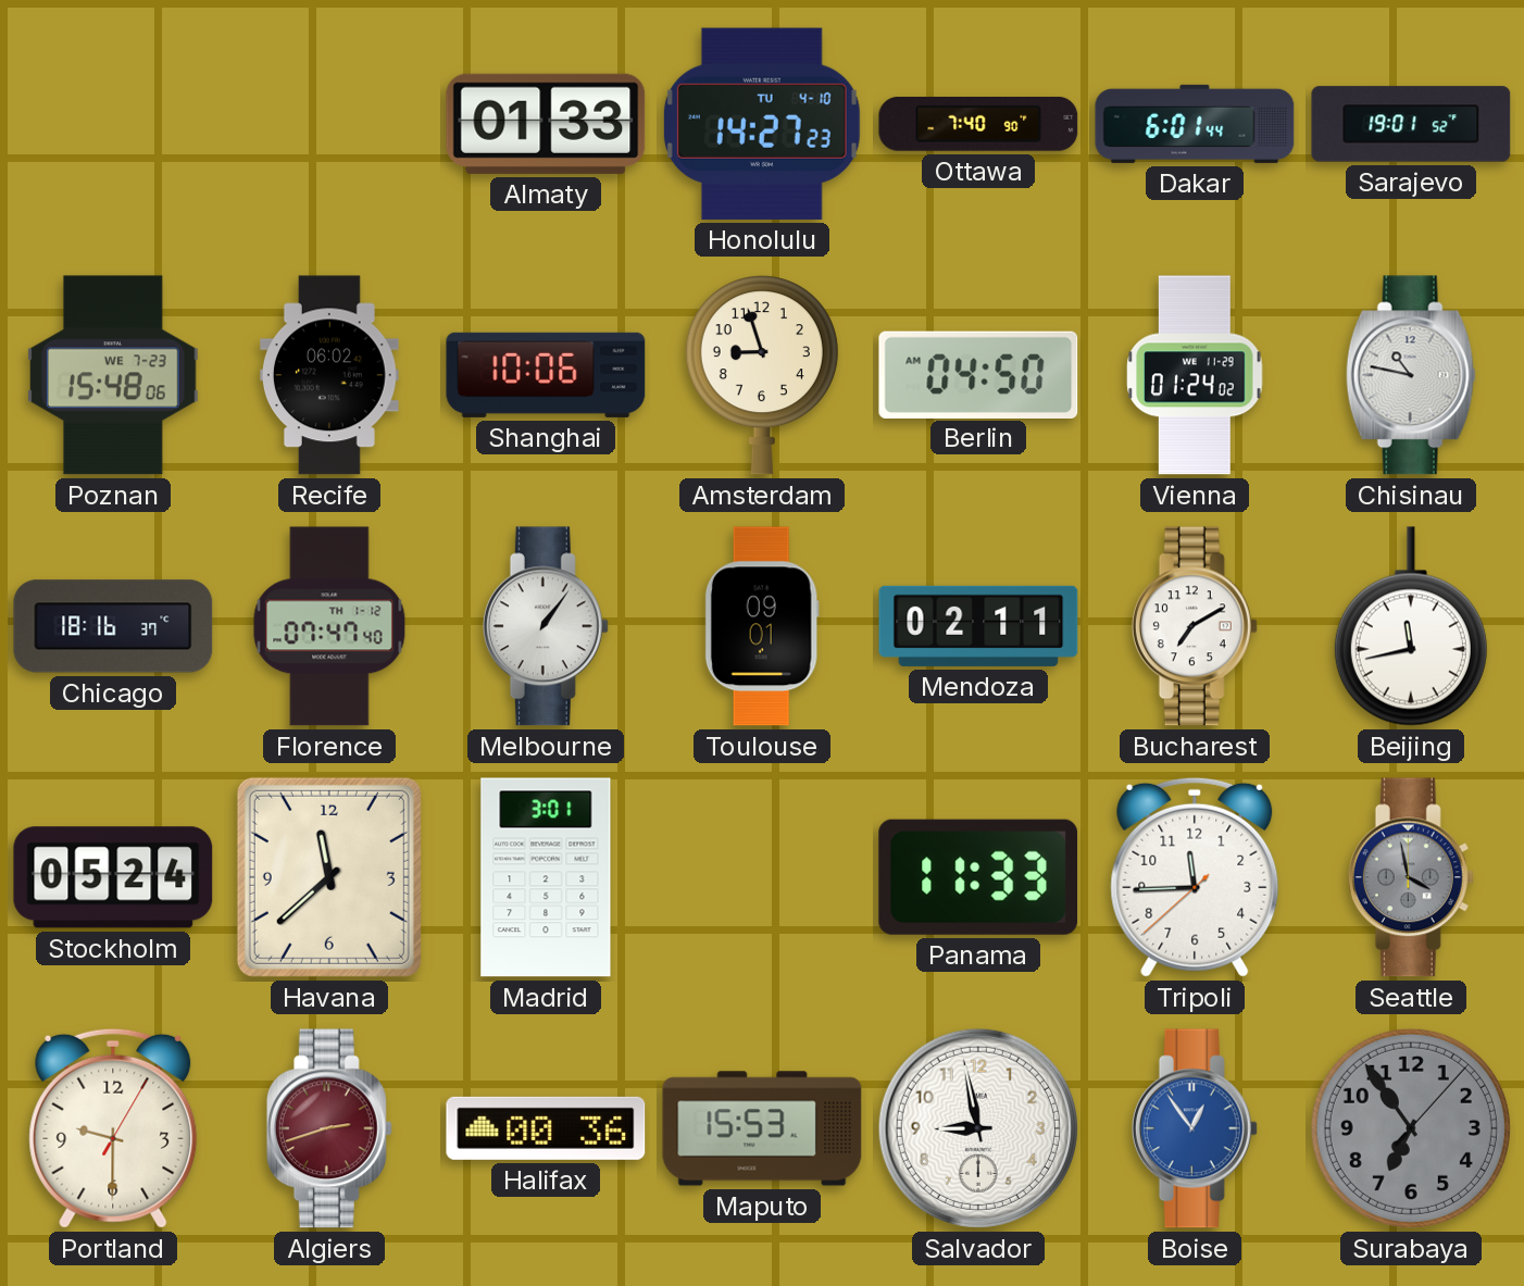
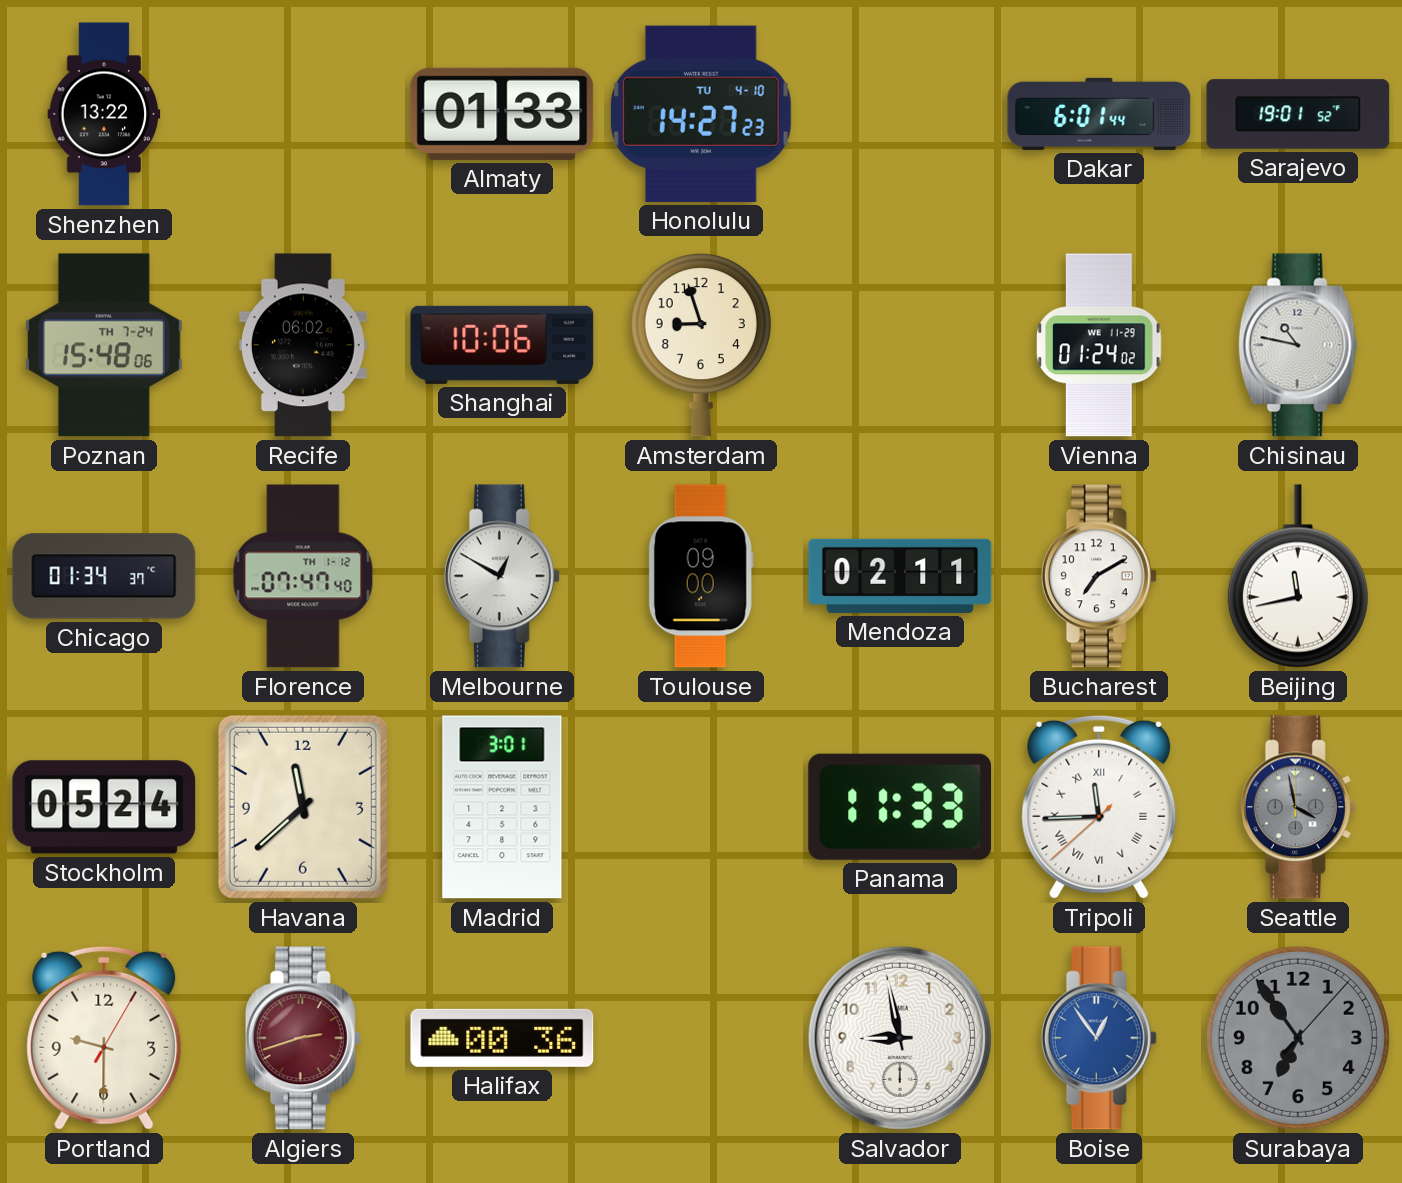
Shenzhen: none -> 13:22
Ottawa: 7:40 -> none
Poznan date: WE 7-23 -> TH 7-24
Berlin: 04:50 -> none
Chicago: 18:16 -> 01:34
Melbourne: 1:06 -> 12:50
Toulouse: 09:01 -> 09:00
Tripoli numerals: Arabic -> Roman
Maputo: 15:53 -> none
